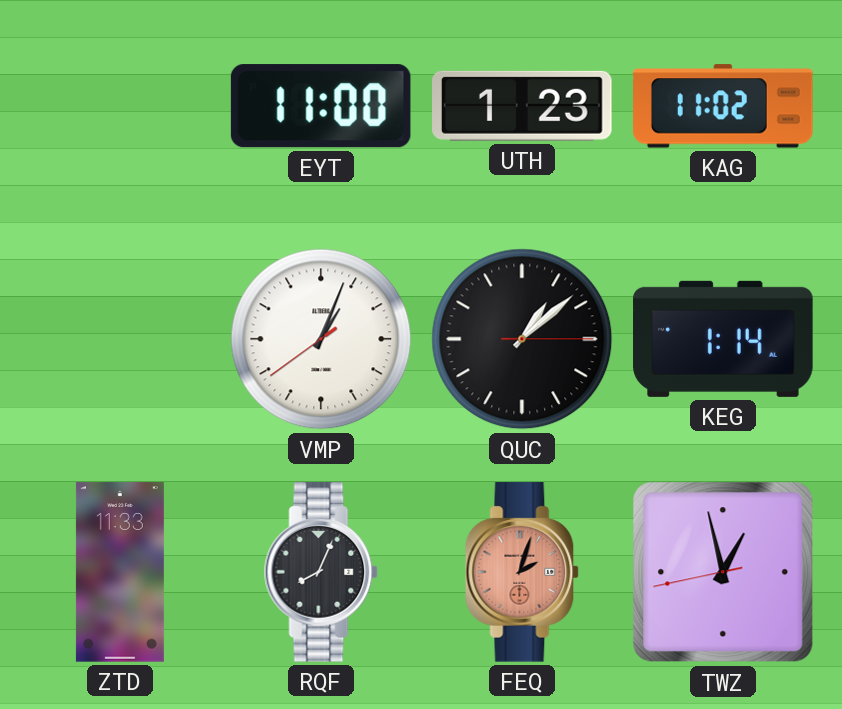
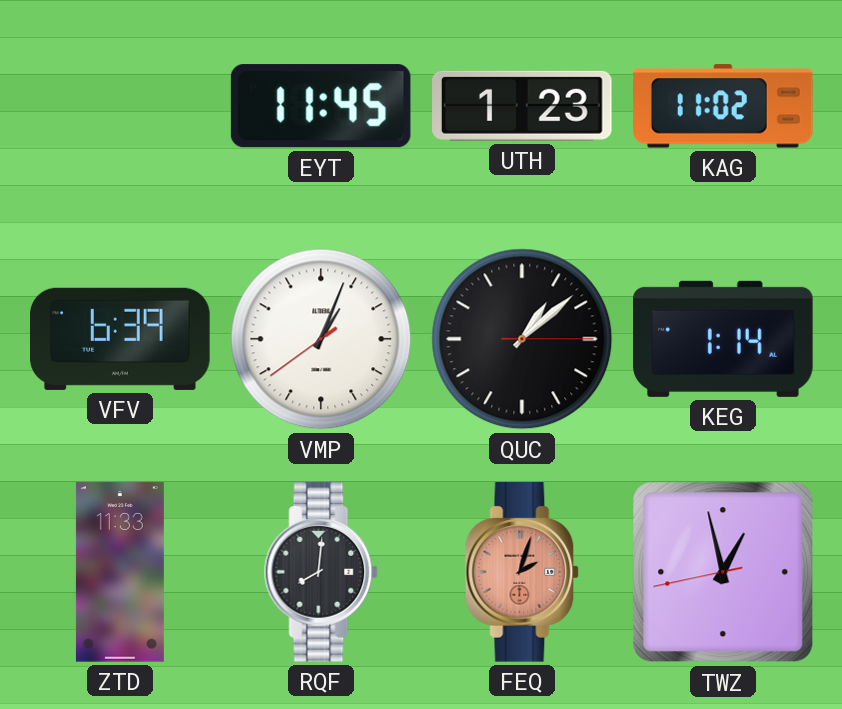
EYT: 11:00 -> 11:45
VFV: none -> 6:39
RQF: 8:04 -> 8:01
